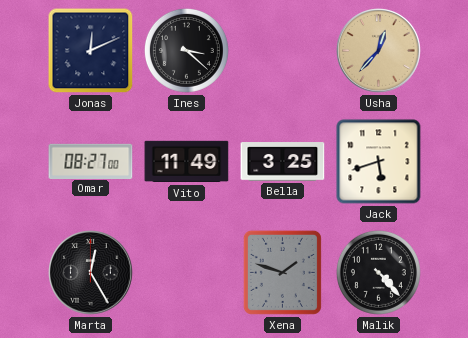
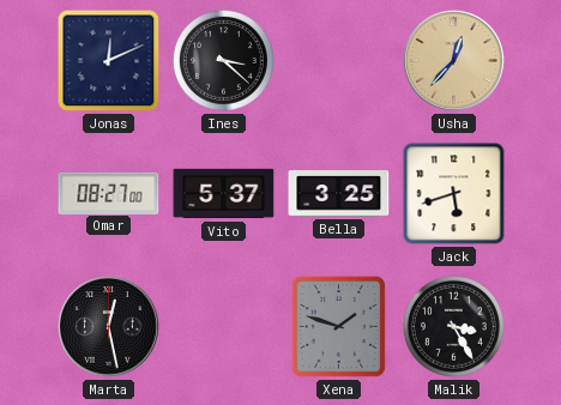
Vito: 11:49 -> 5:37
Marta: 12:25 -> 12:28
Malik: 4:23 -> 3:25
